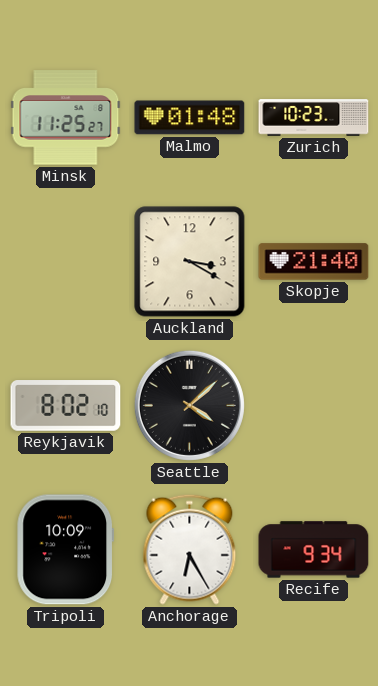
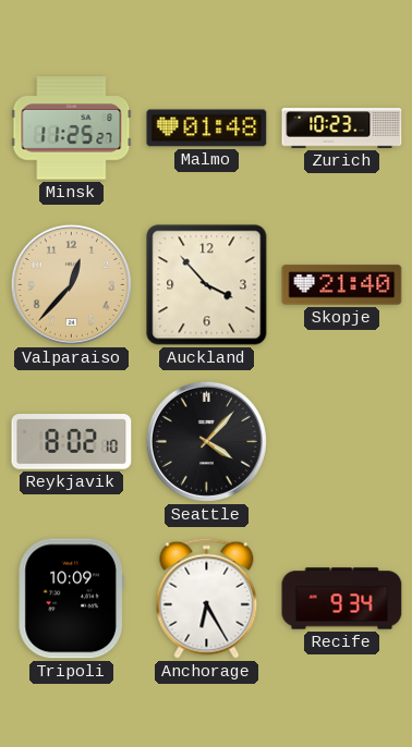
Valparaiso: none -> 12:37
Auckland: 3:20 -> 3:53
Seattle: 4:08 -> 4:07
